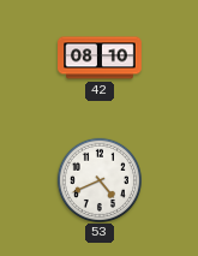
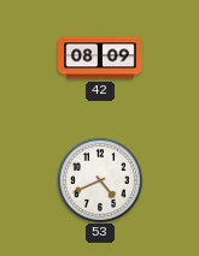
42: 08:10 -> 08:09
